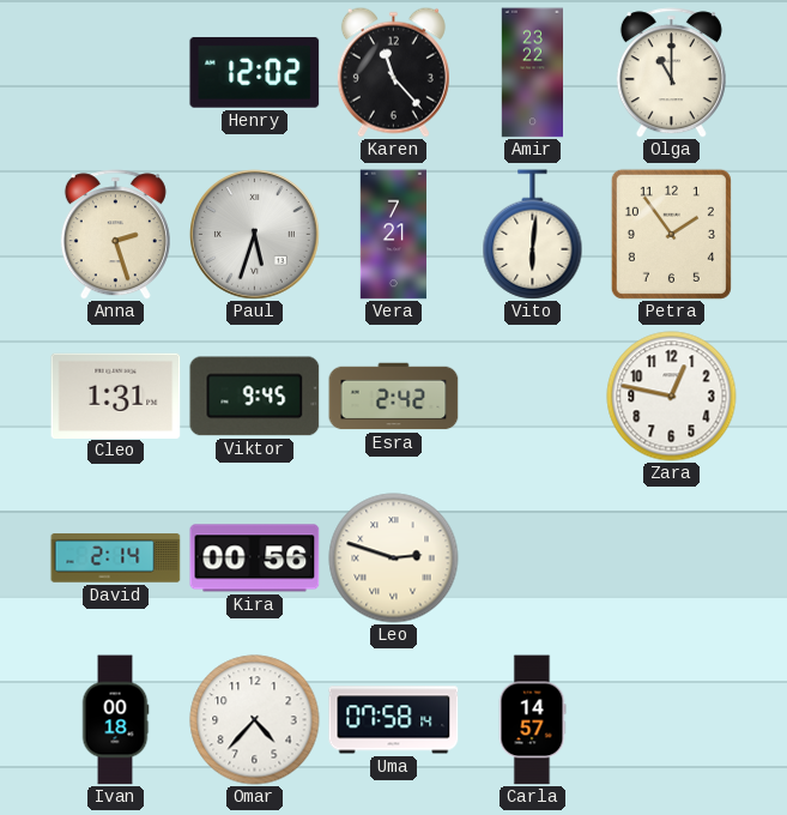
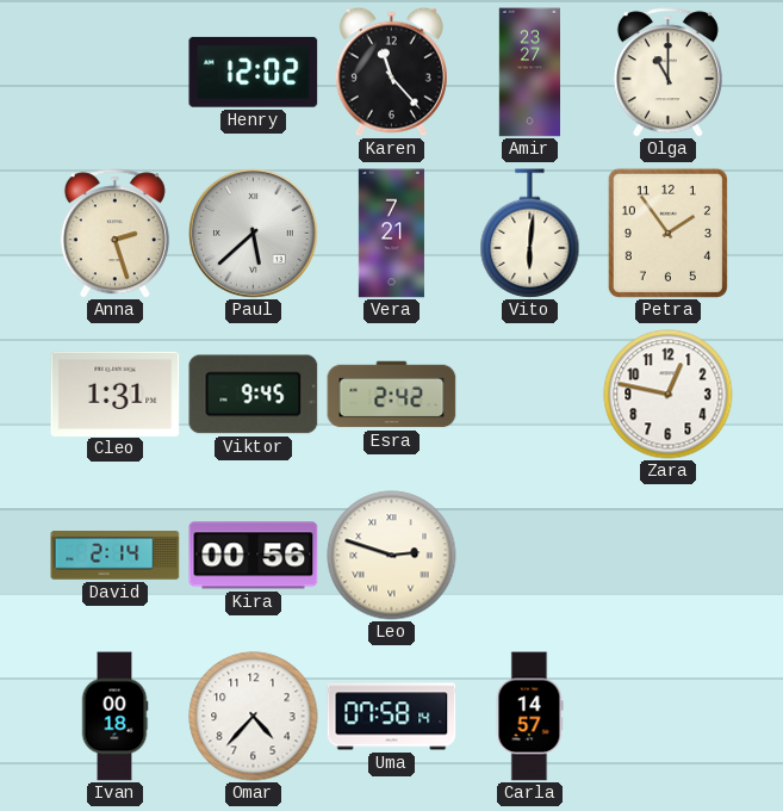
Amir: 23:22 -> 23:27
Paul: 5:33 -> 5:38
